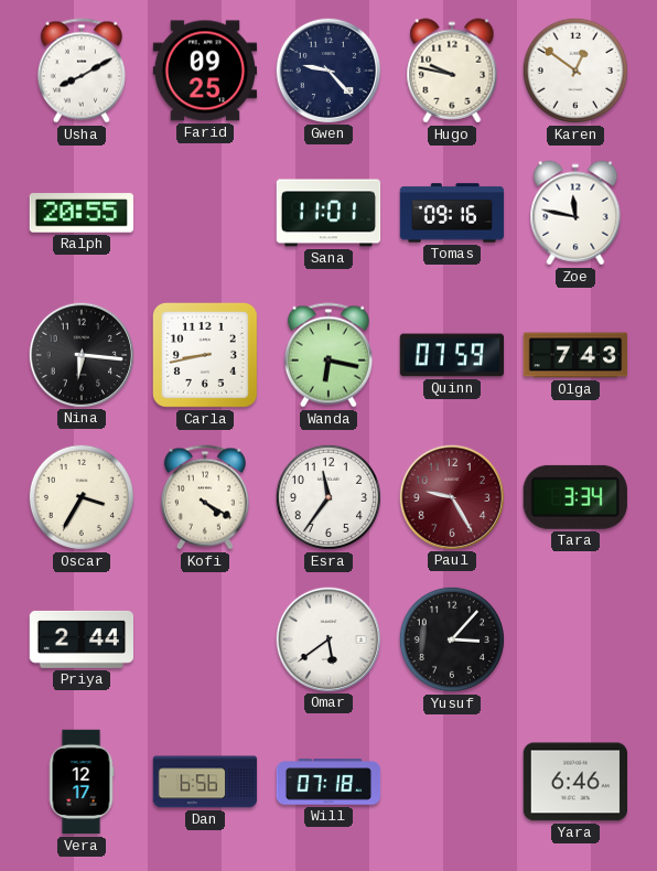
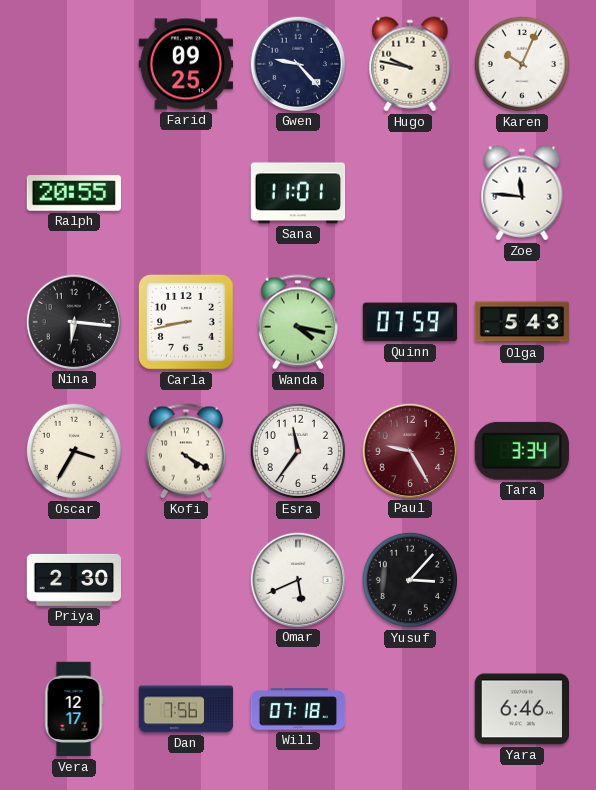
Usha: 8:10 -> none
Karen: 12:51 -> 10:04
Tomas: 09:16 -> none
Zoe: 11:47 -> 11:46
Wanda: 6:17 -> 4:17
Olga: 7:43 -> 5:43
Priya: 2:44 -> 2:30
Omar: 5:39 -> 5:41
Dan: 6:56 -> 7:56
